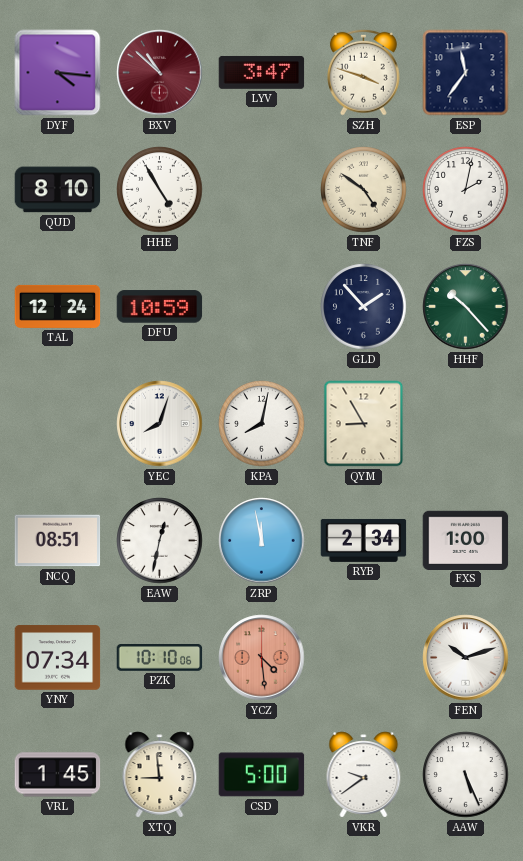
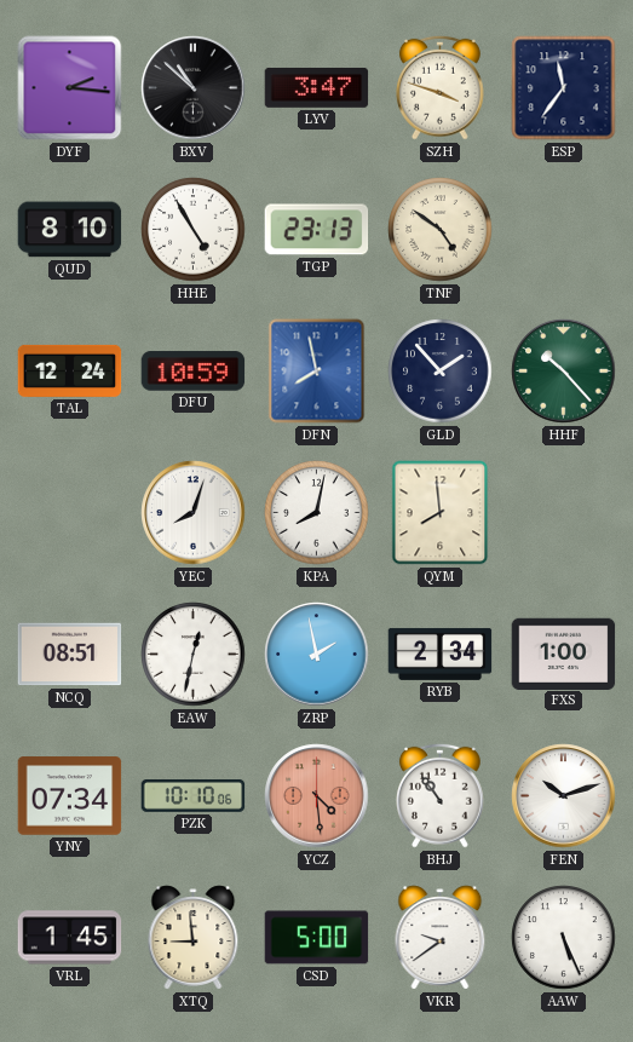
DYF: 4:16 -> 2:16
BXV dial: burgundy -> black
TGP: none -> 23:13
FZS: 2:02 -> none
DFN: none -> 7:58
QYM: 8:55 -> 7:59
ZRP: 11:58 -> 1:58
BHJ: none -> 10:54
